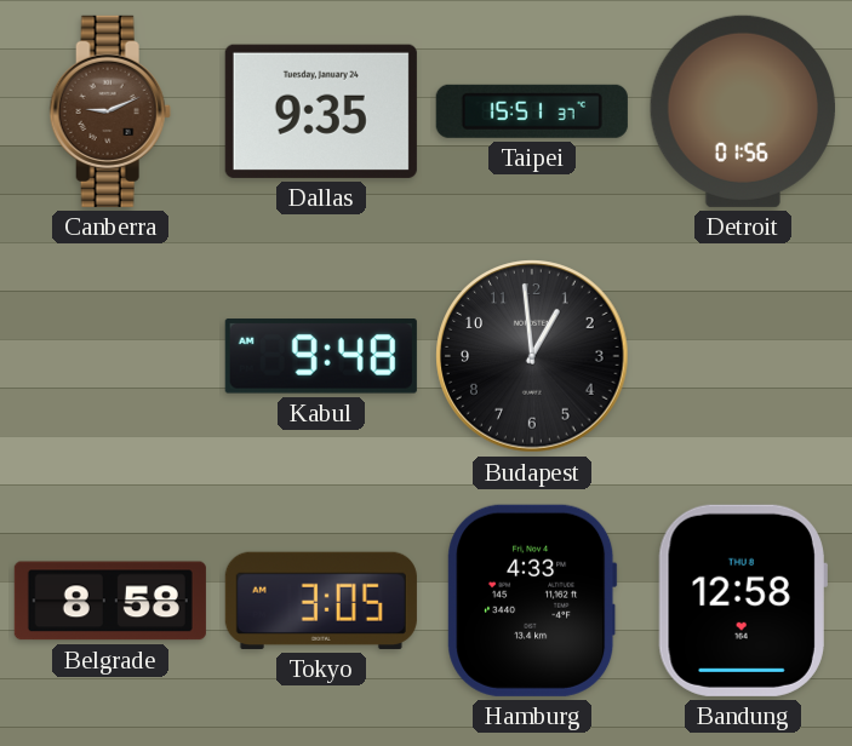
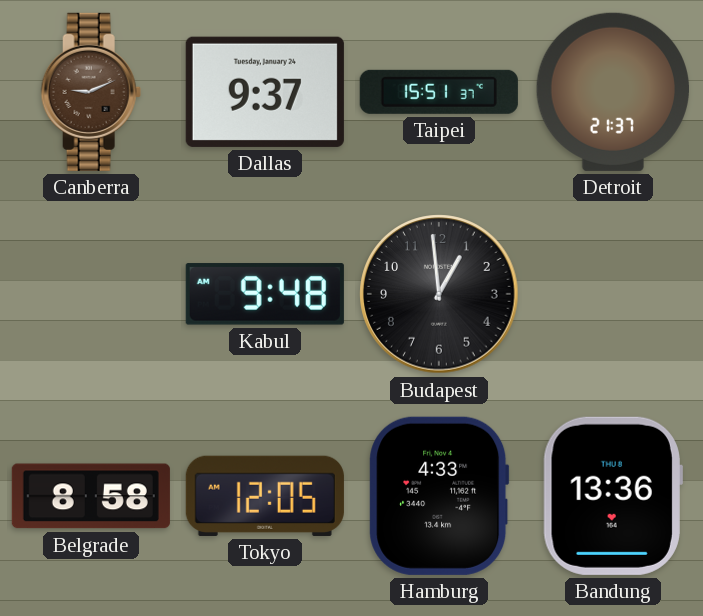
Dallas: 9:35 -> 9:37
Detroit: 01:56 -> 21:37
Tokyo: 3:05 -> 12:05
Bandung: 12:58 -> 13:36
